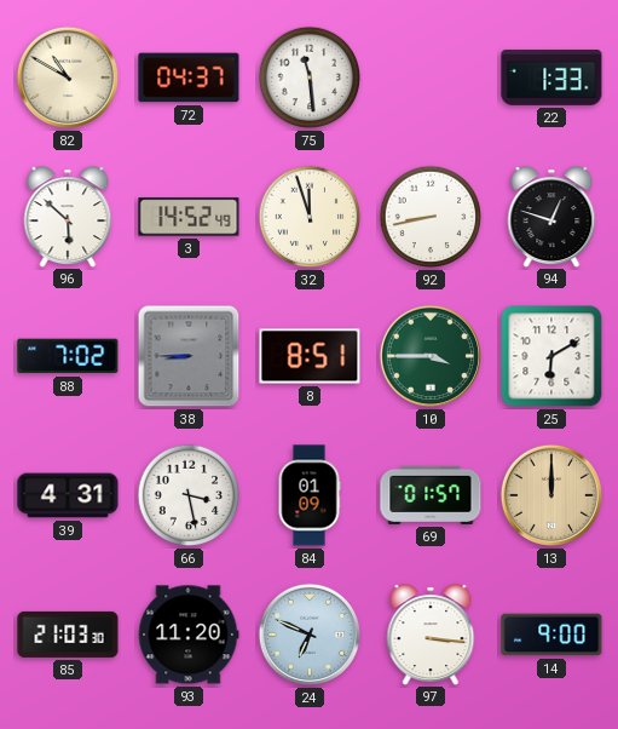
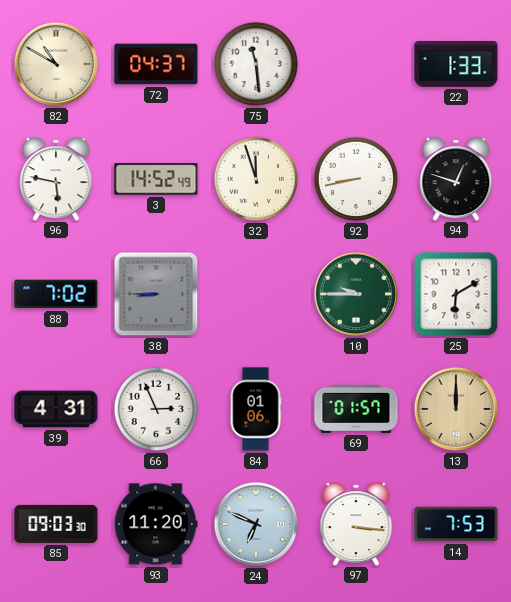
96: 5:52 -> 5:47
8: 8:51 -> none
10: 3:45 -> 9:45
66: 3:28 -> 2:56
84: 01:09 -> 01:06
85: 21:03 -> 09:03
14: 9:00 -> 7:53
